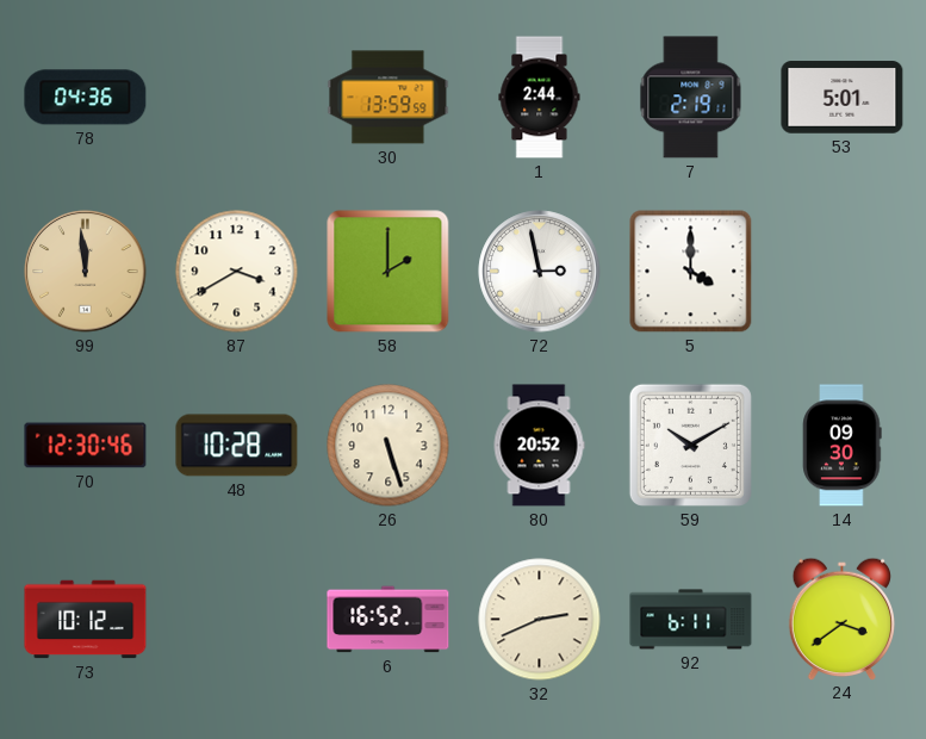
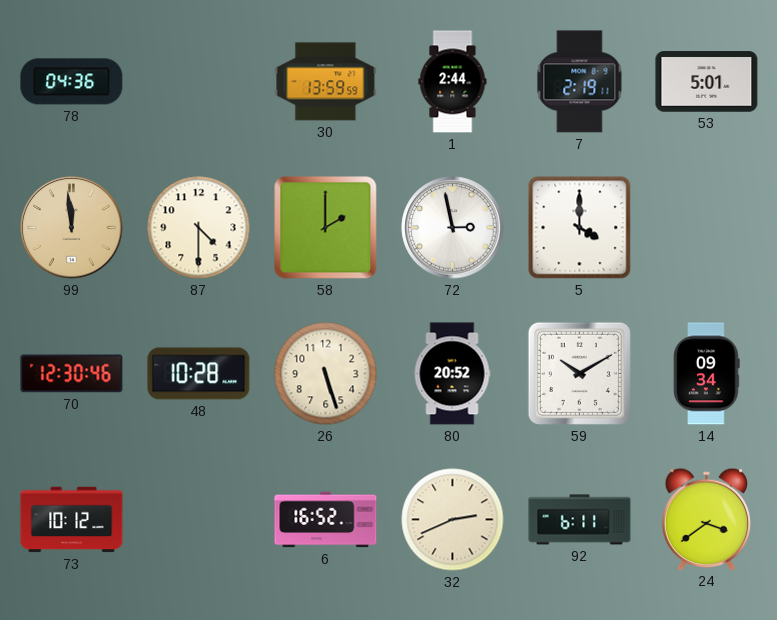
87: 3:40 -> 4:30
14: 09:30 -> 09:34
